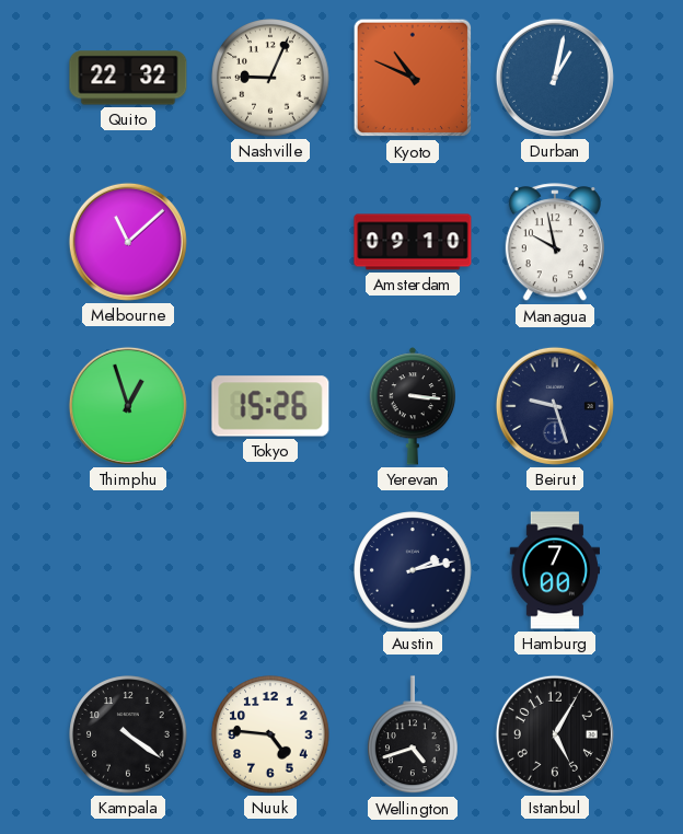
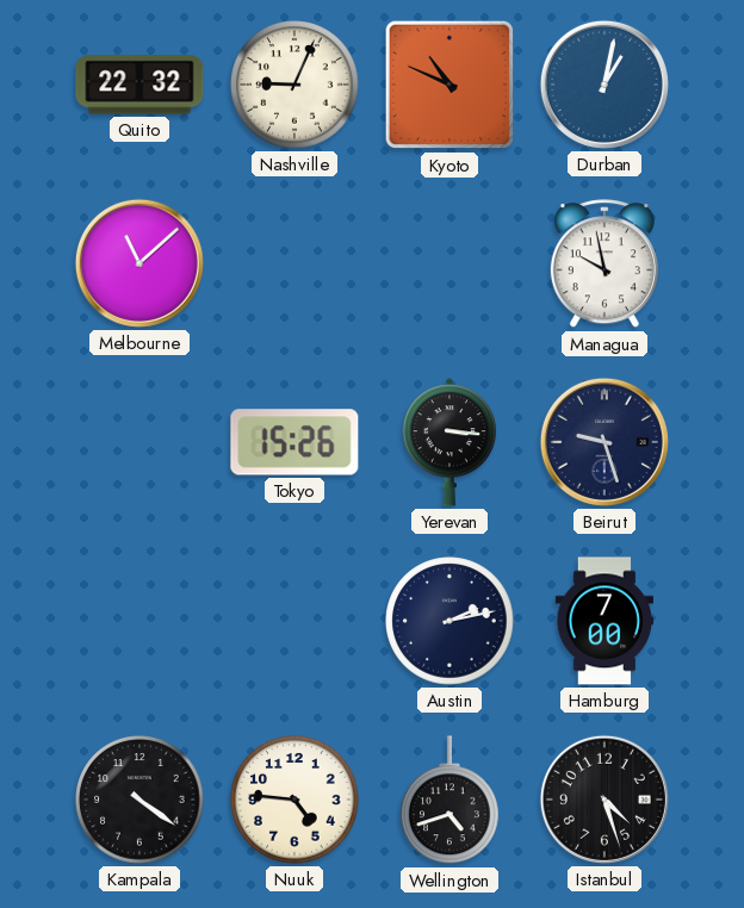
Amsterdam: 09:10 -> none
Thimphu: 12:57 -> none
Istanbul: 5:05 -> 4:27
